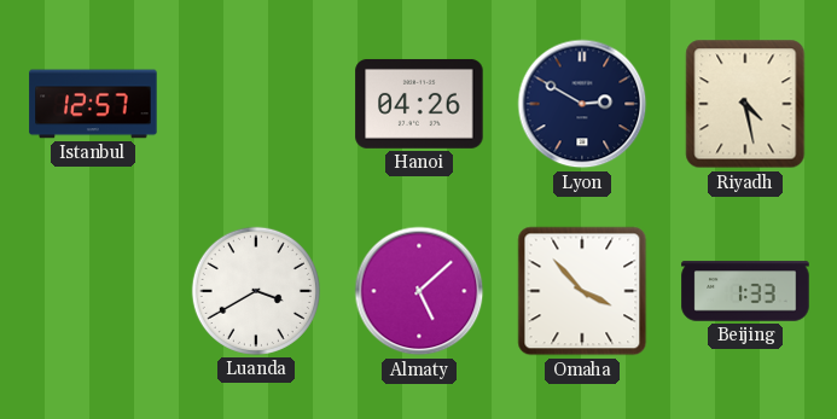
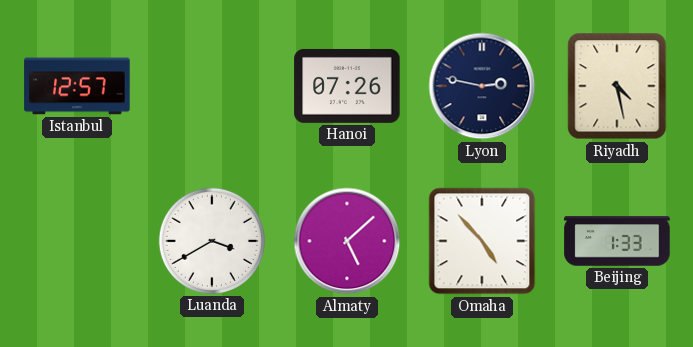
Hanoi: 04:26 -> 07:26
Lyon: 2:50 -> 2:47
Omaha: 3:53 -> 4:53
